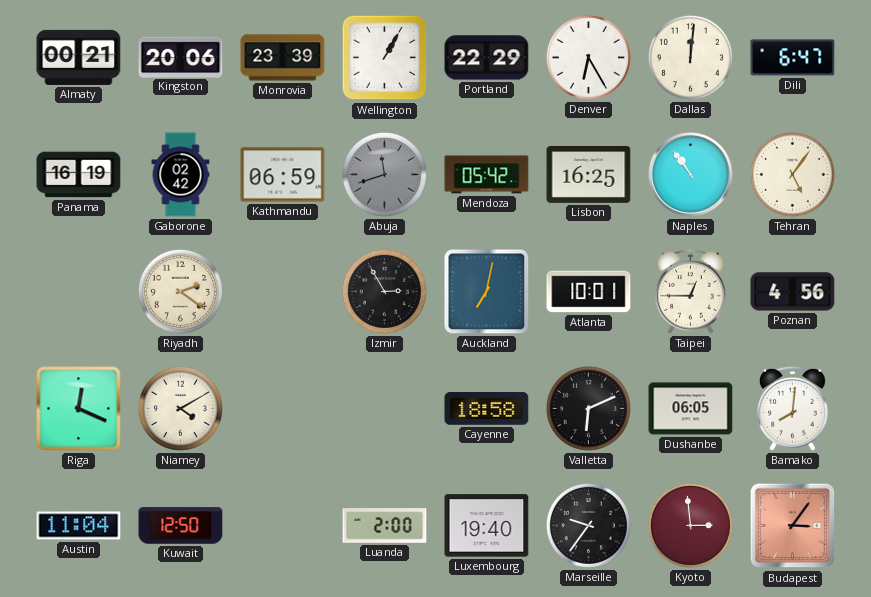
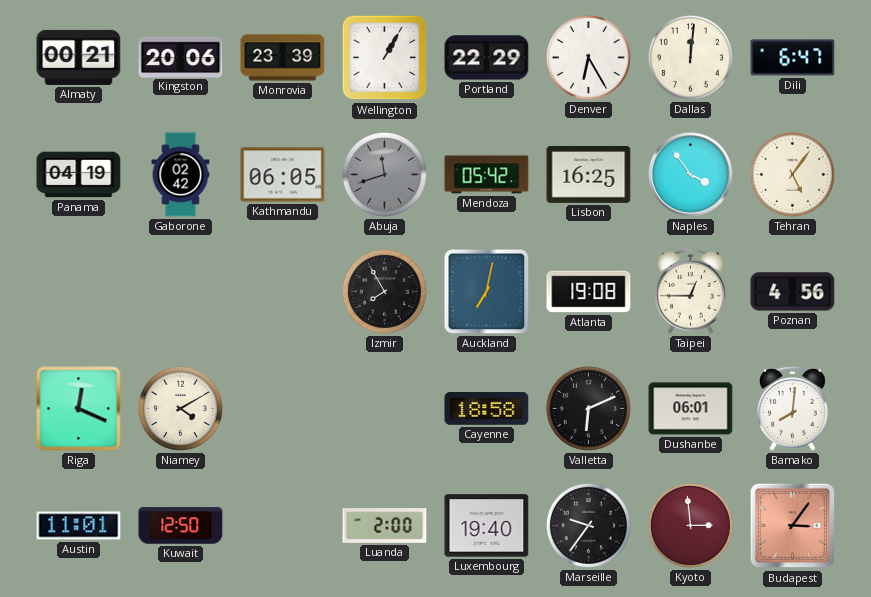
Panama: 16:19 -> 04:19
Kathmandu: 06:59 -> 06:05
Naples: 10:54 -> 3:54
Riyadh: 2:21 -> none
Izmir: 2:55 -> 7:55
Atlanta: 10:01 -> 19:08
Dushanbe: 06:05 -> 06:01
Austin: 11:04 -> 11:01
